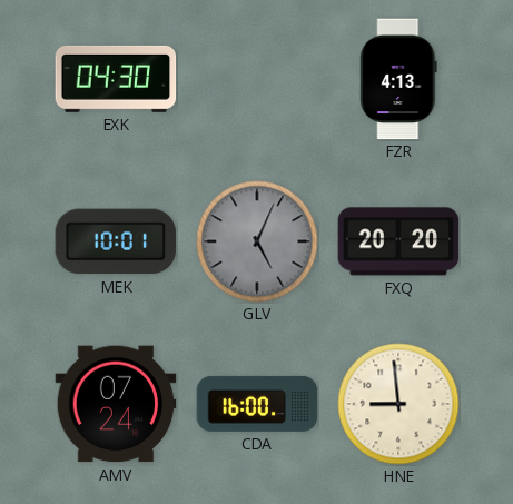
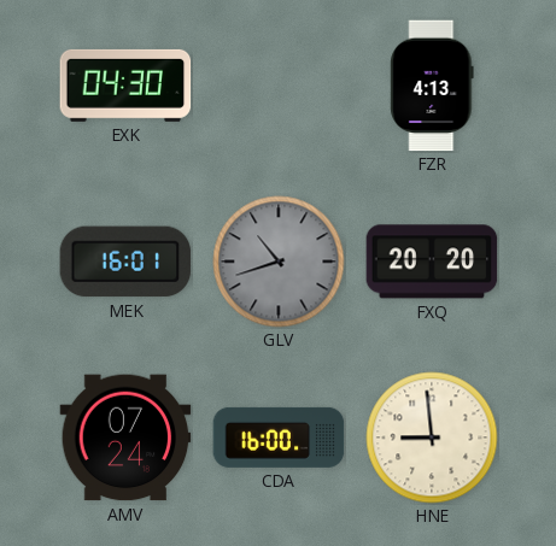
MEK: 10:01 -> 16:01
GLV: 5:04 -> 10:42
